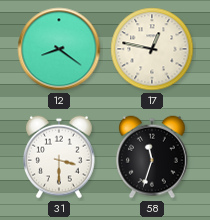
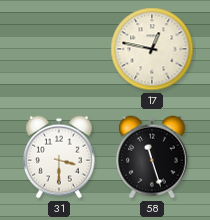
12: 8:21 -> none
58: 11:33 -> 11:27
